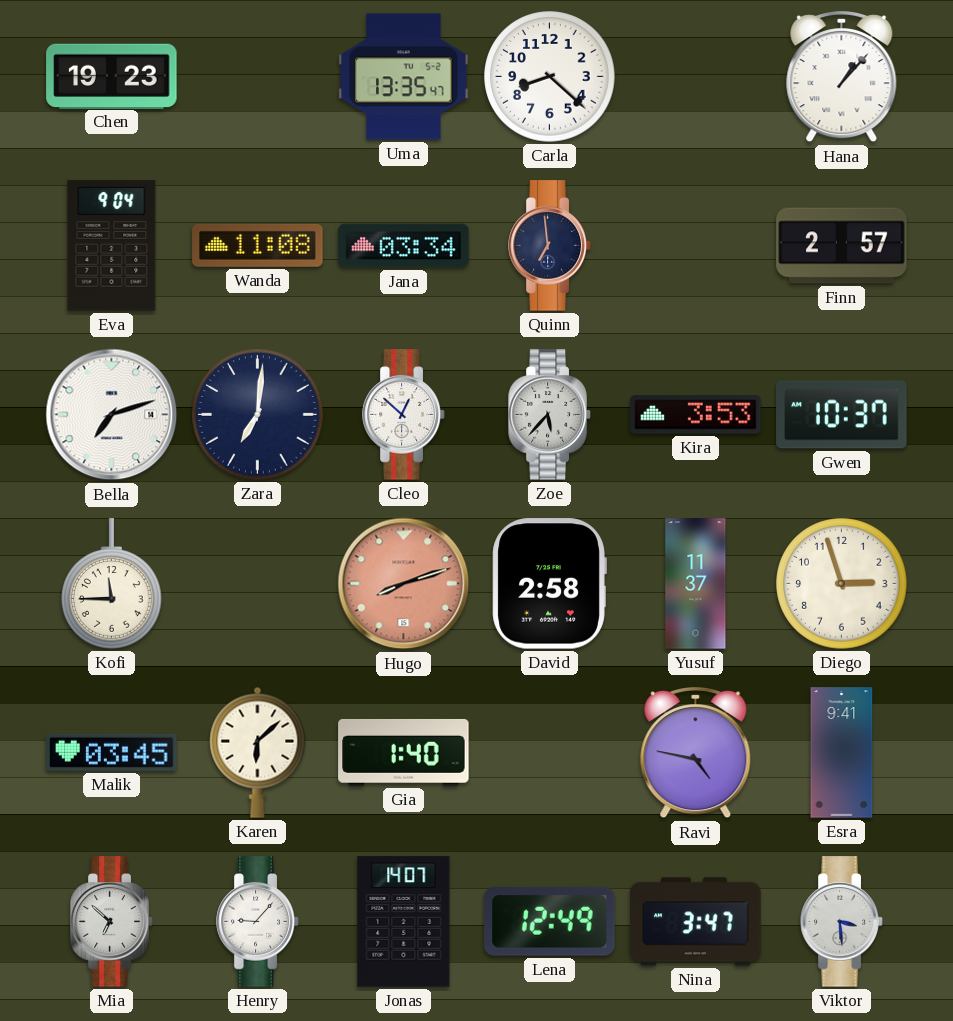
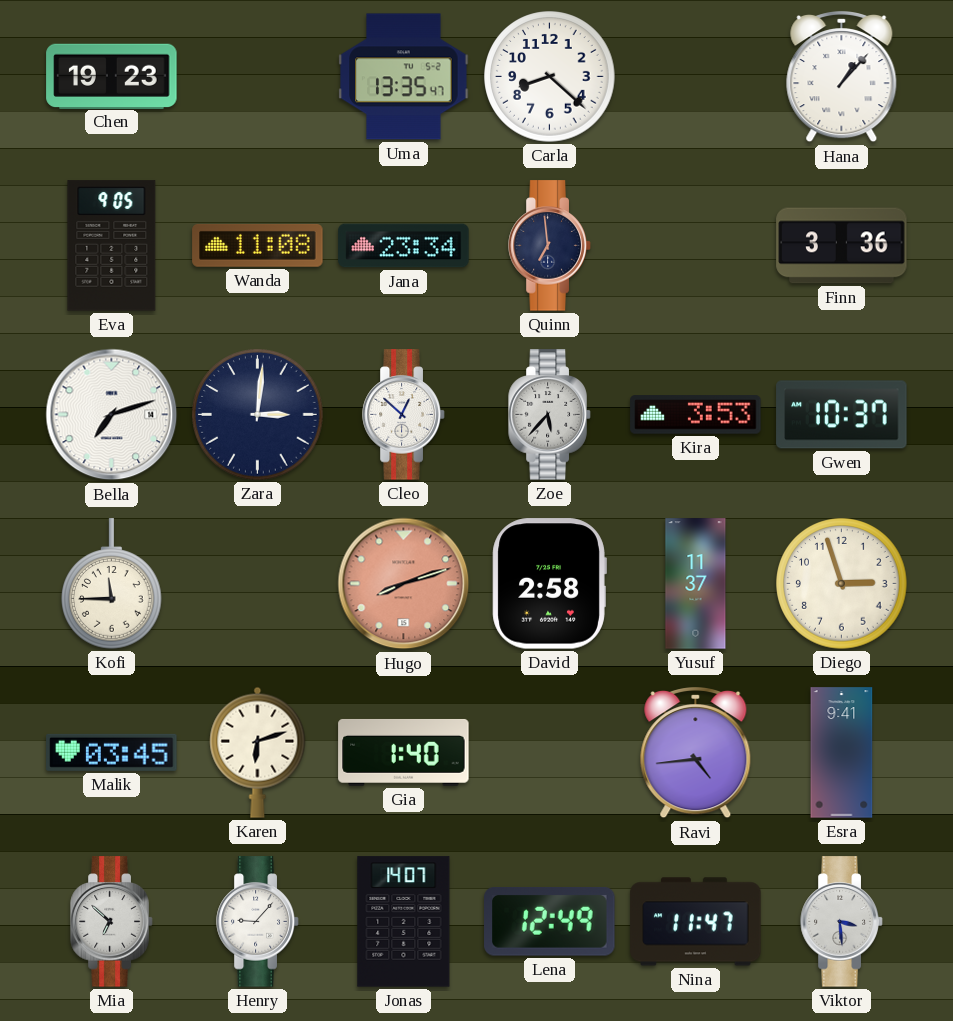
Eva: 9:04 -> 9:05
Jana: 03:34 -> 23:34
Finn: 2:57 -> 3:36
Zara: 7:01 -> 3:01
Karen: 6:08 -> 6:12
Ravi: 4:47 -> 4:44
Nina: 3:47 -> 11:47
